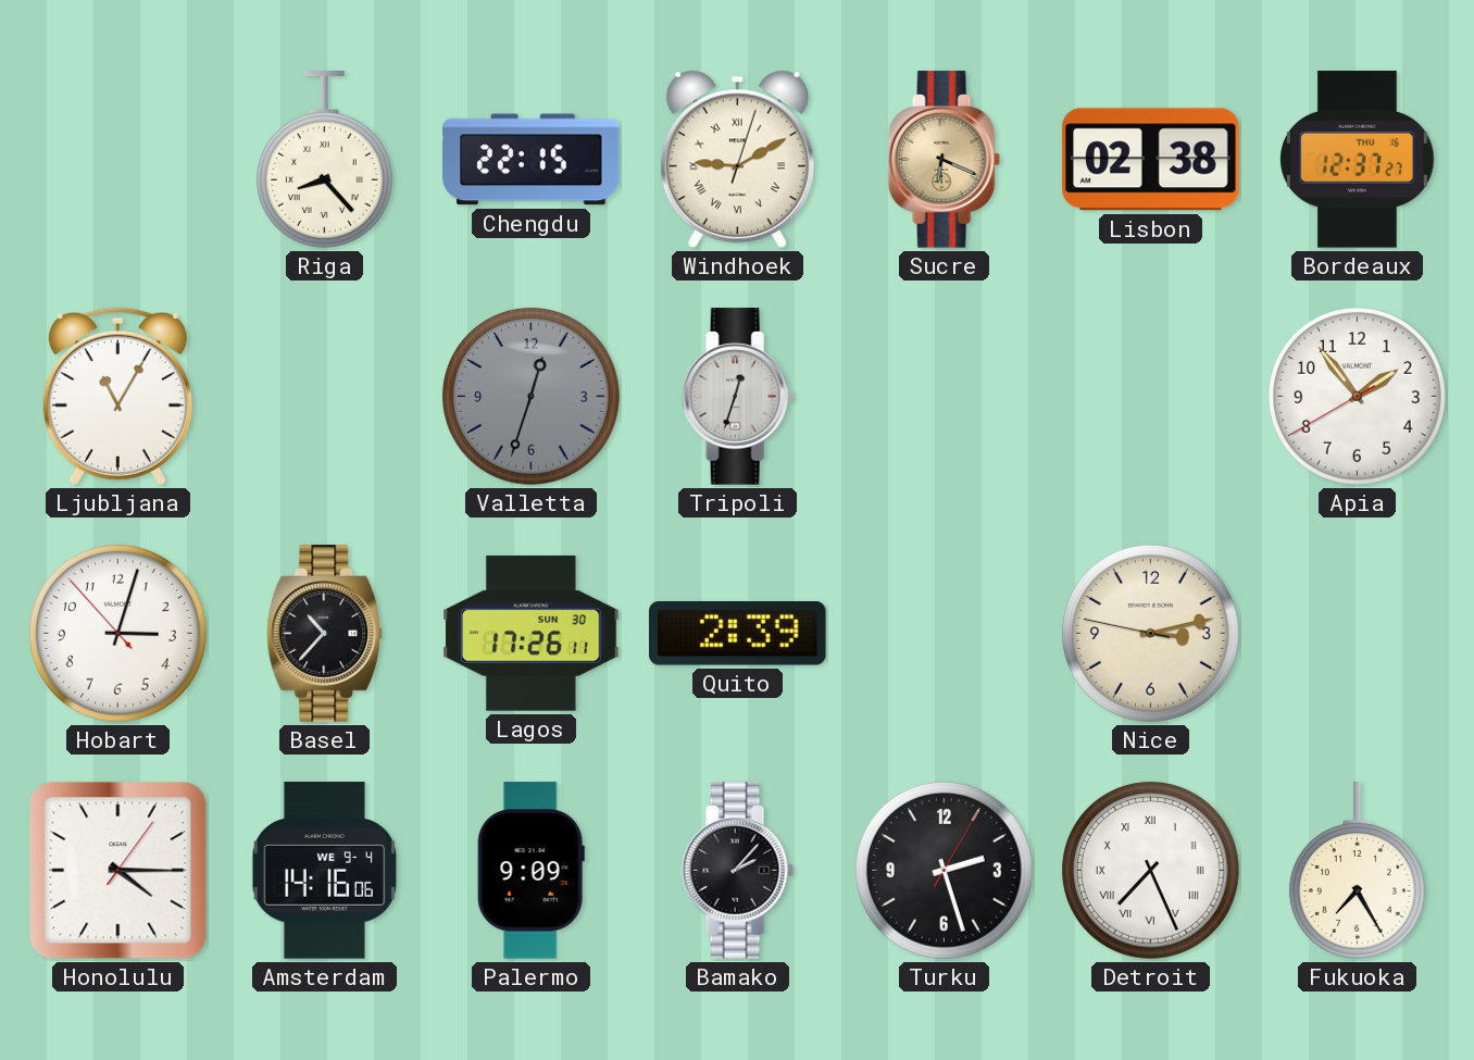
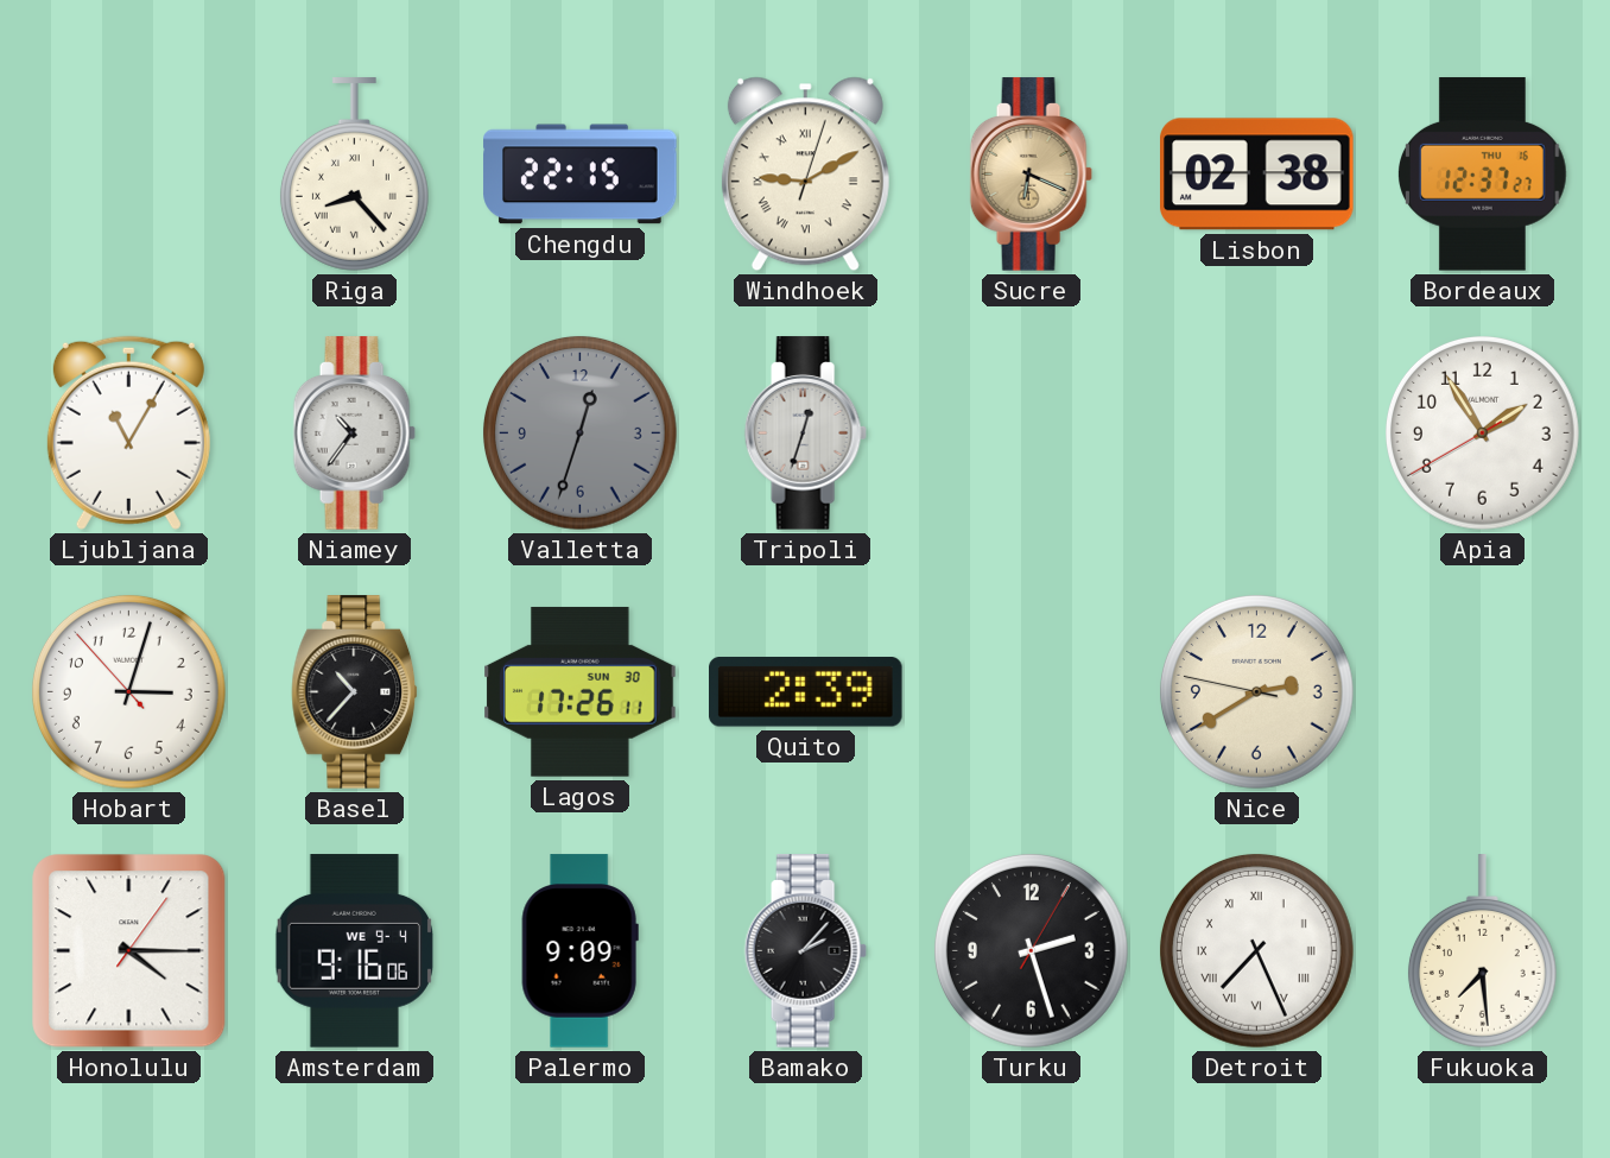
Niamey: none -> 10:36
Apia: 1:53 -> 1:54
Nice: 3:12 -> 2:39
Amsterdam: 14:16 -> 9:16
Fukuoka: 7:25 -> 7:29
